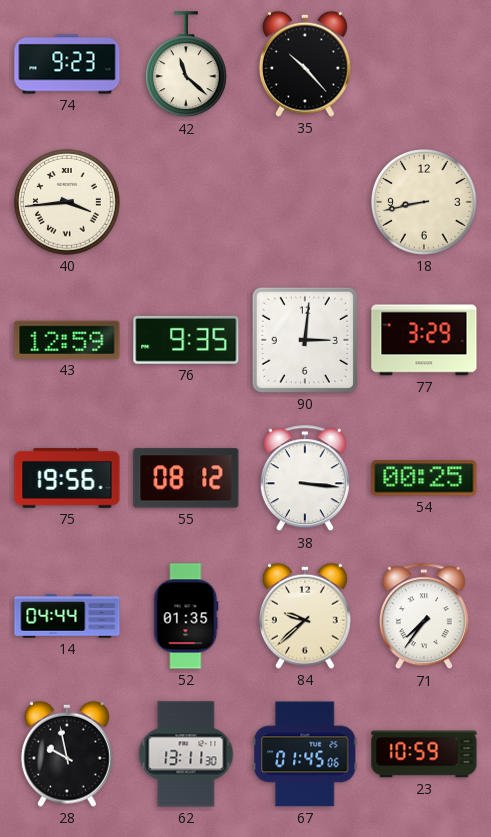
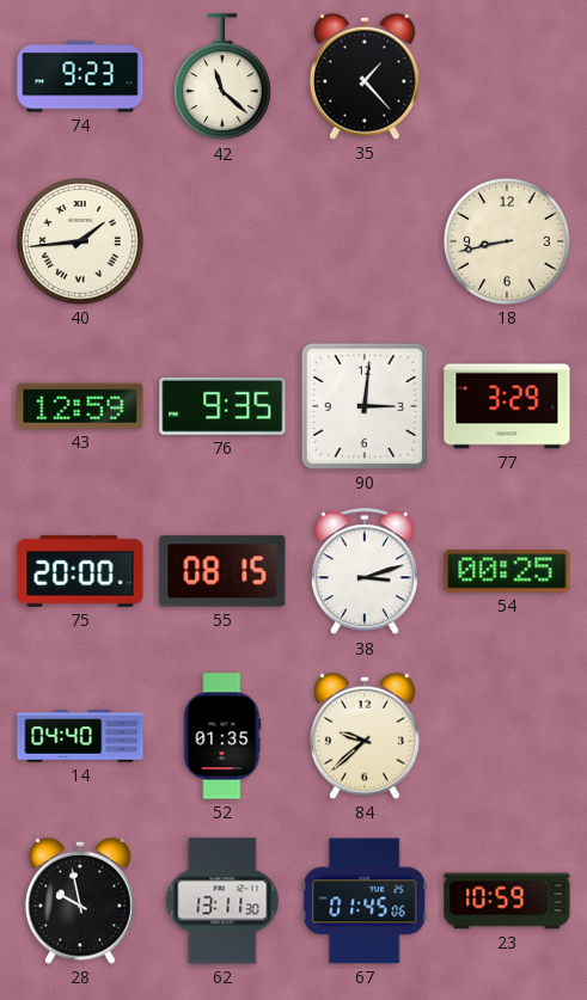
35: 10:23 -> 1:23
40: 3:44 -> 1:44
75: 19:56 -> 20:00
55: 08:12 -> 08:15
38: 3:16 -> 3:12
14: 04:44 -> 04:40
71: 7:36 -> none
